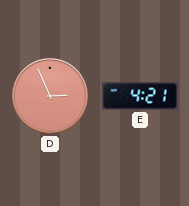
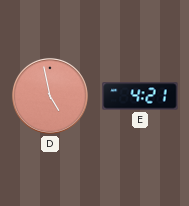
D: 2:56 -> 4:58
